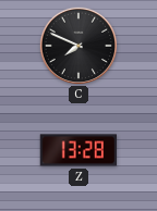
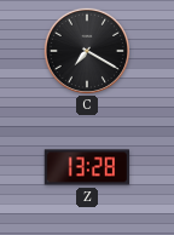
C: 7:49 -> 7:20
